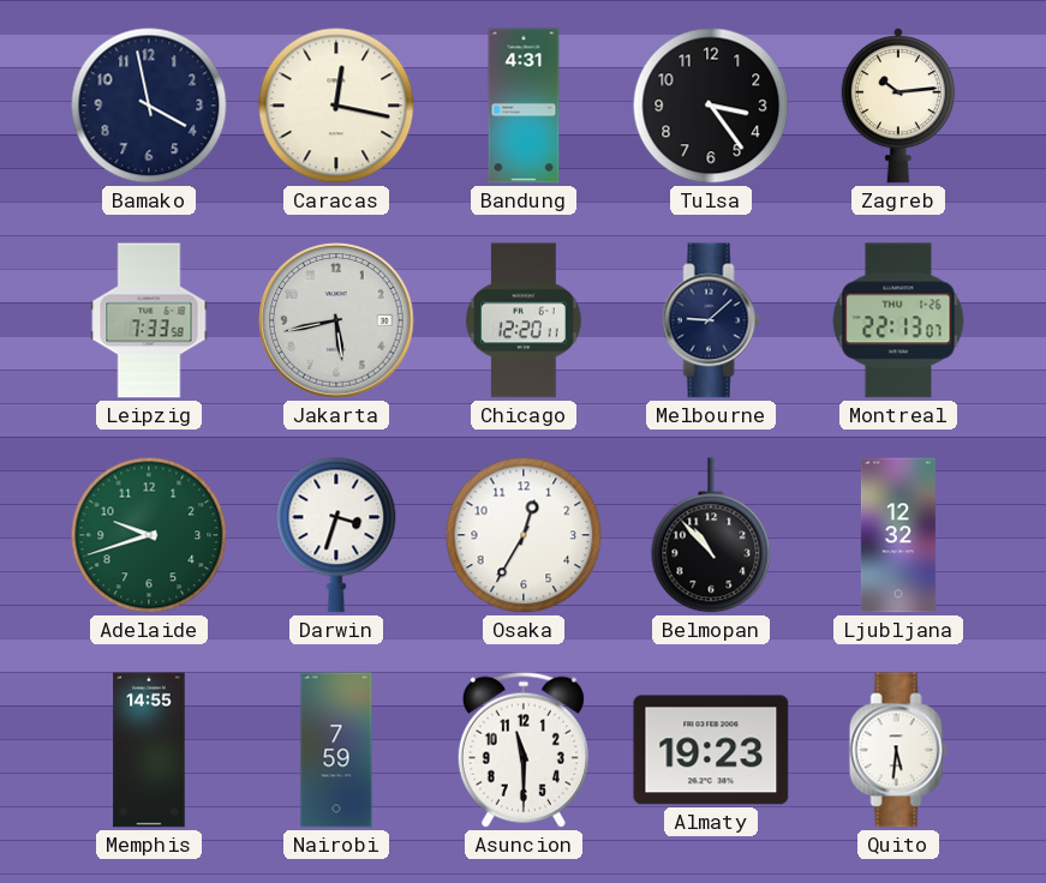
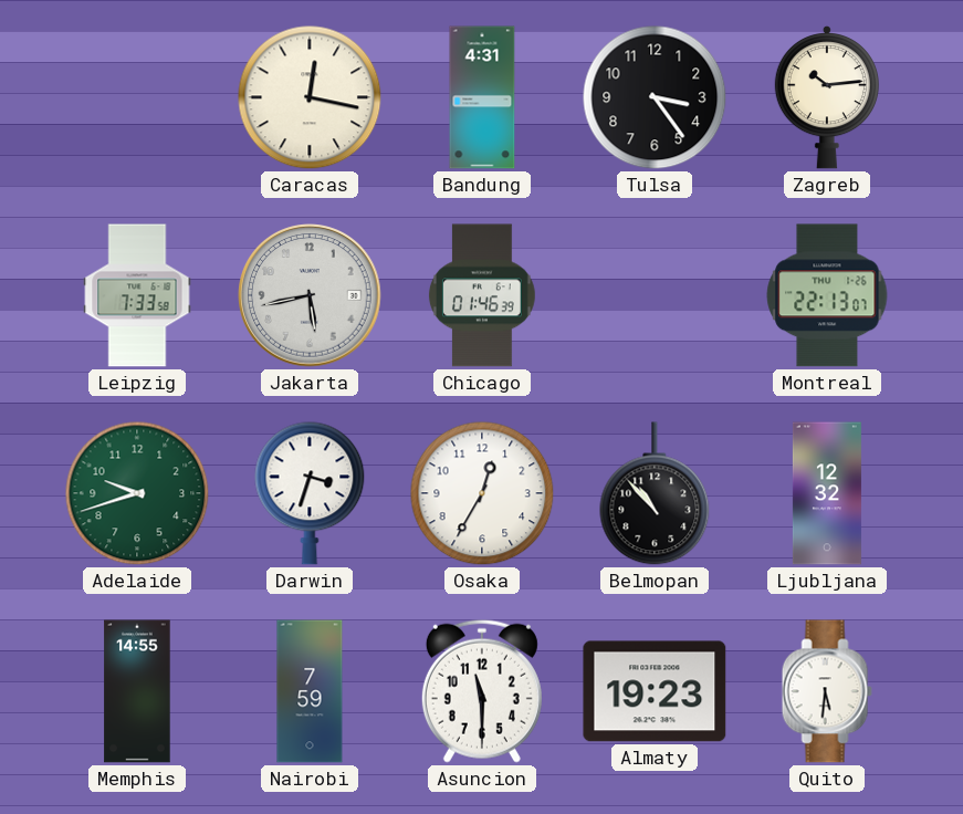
Bamako: 3:58 -> none
Chicago: 12:20 -> 01:46
Melbourne: 9:08 -> none
